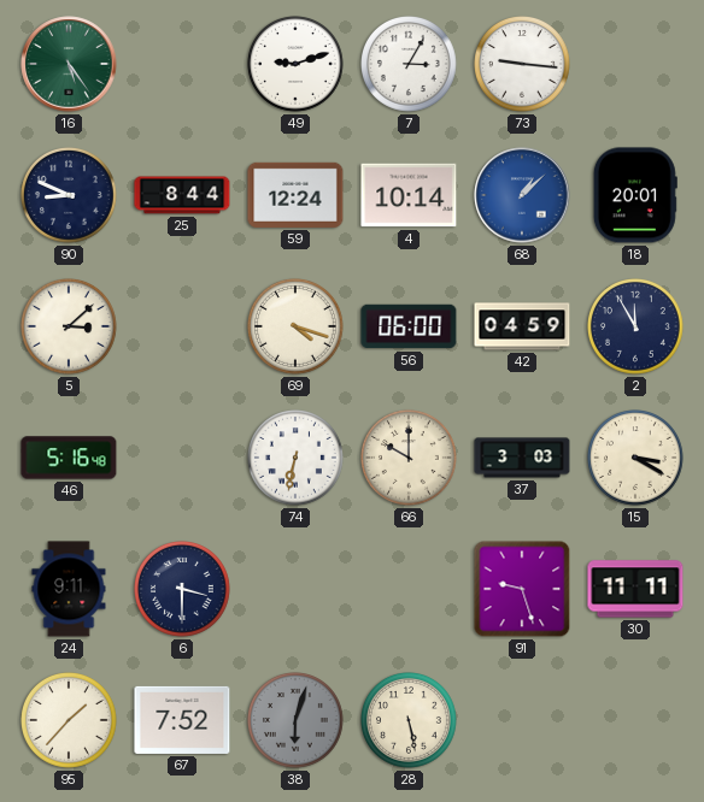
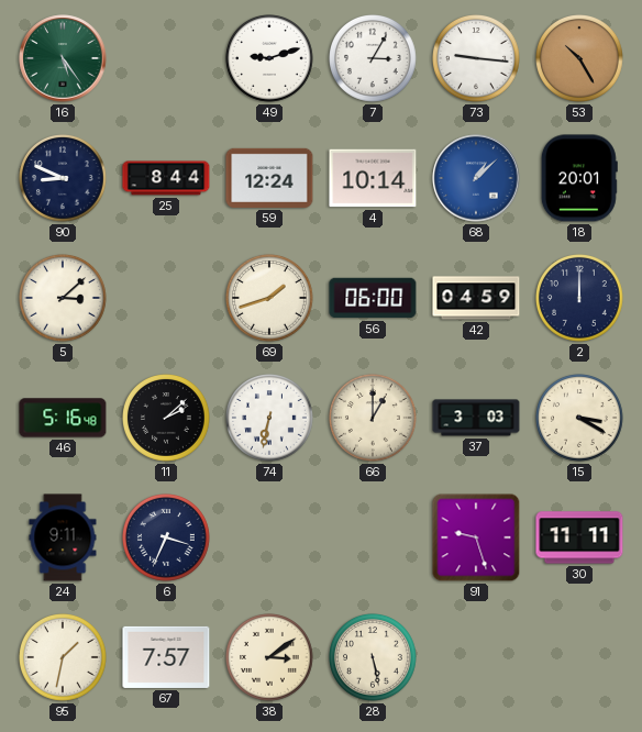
53: none -> 10:25
69: 4:18 -> 1:42
2: 11:55 -> 12:00
11: none -> 2:08
66: 10:00 -> 1:00
6: 3:30 -> 3:34
95: 1:37 -> 1:32
67: 7:52 -> 7:57
38: 6:03 -> 3:09
38 dial: grey -> cream
